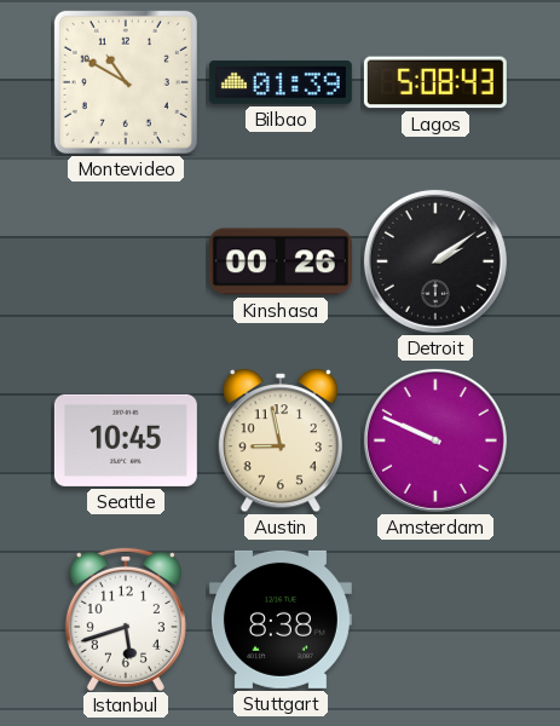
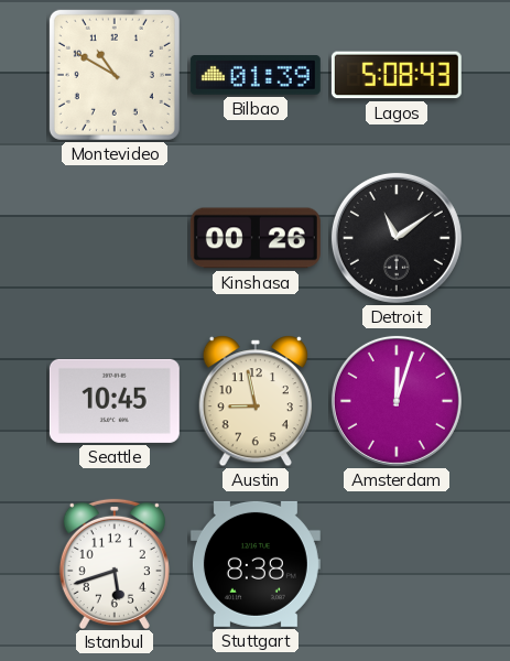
Detroit: 2:09 -> 11:09
Amsterdam: 9:49 -> 12:03
